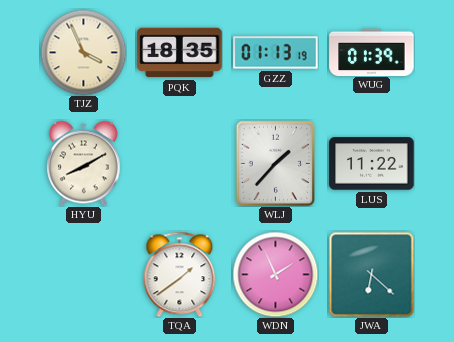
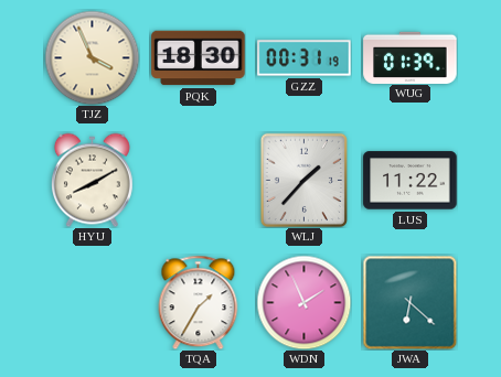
PQK: 18:35 -> 18:30
GZZ: 01:13 -> 00:31
TQA: 1:39 -> 1:35
